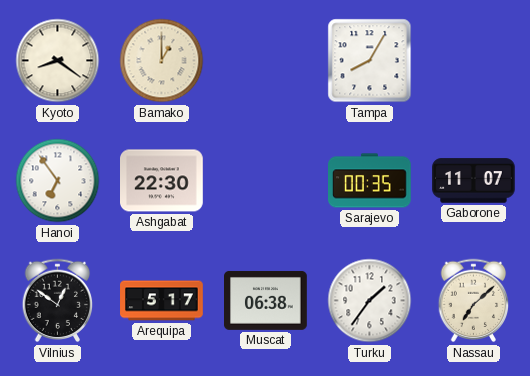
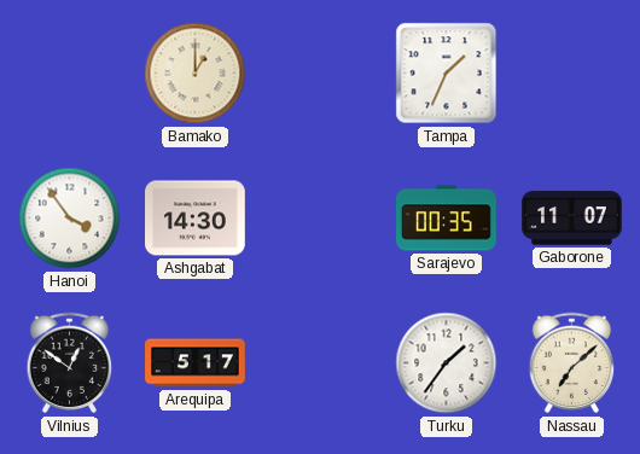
Kyoto: 8:21 -> none
Tampa: 8:05 -> 1:34
Hanoi: 6:54 -> 3:54
Ashgabat: 22:30 -> 14:30
Muscat: 06:38 -> none
